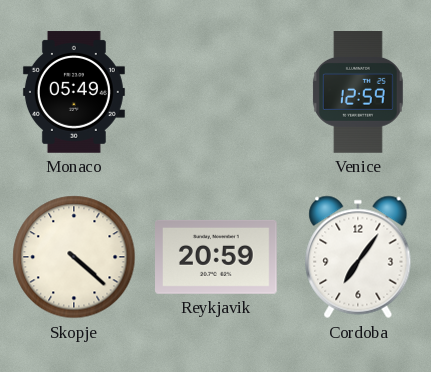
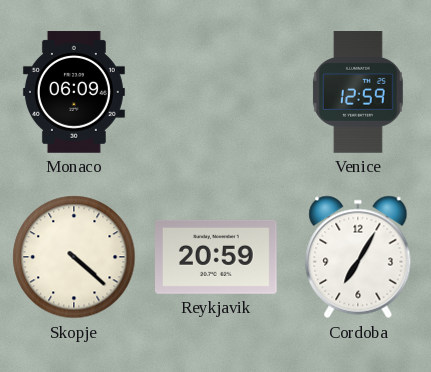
Monaco: 05:49 -> 06:09
Cordoba: 7:06 -> 7:05
